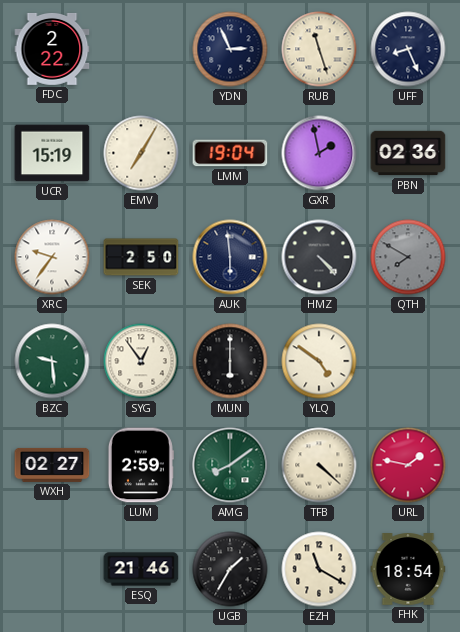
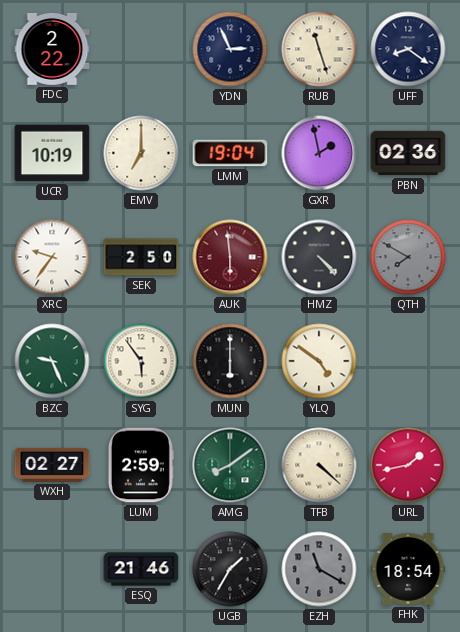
UFF: 8:26 -> 8:21
UCR: 15:19 -> 10:19
EMV: 7:05 -> 7:00
AUK dial: navy -> burgundy
BZC: 9:29 -> 9:26
SYG: 12:54 -> 5:54
URL: 1:47 -> 1:43
EZH dial: cream -> grey
